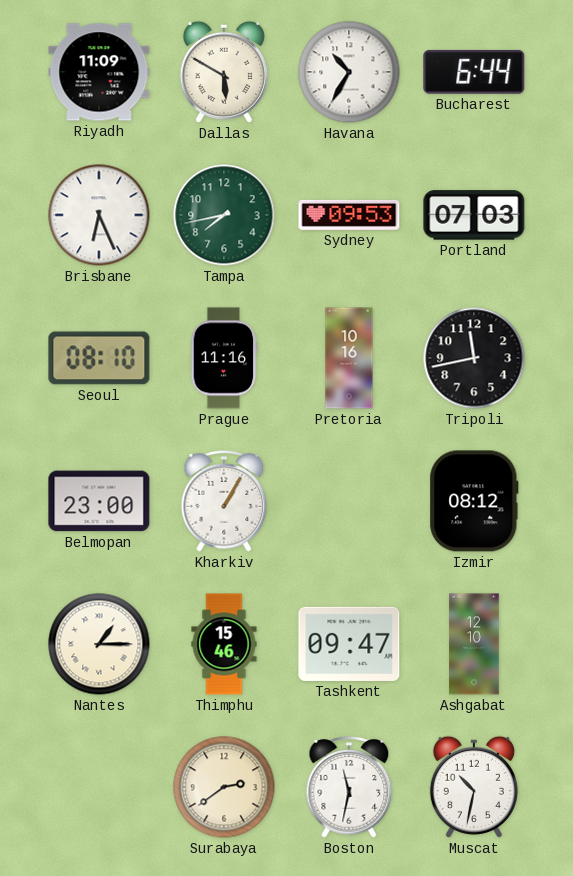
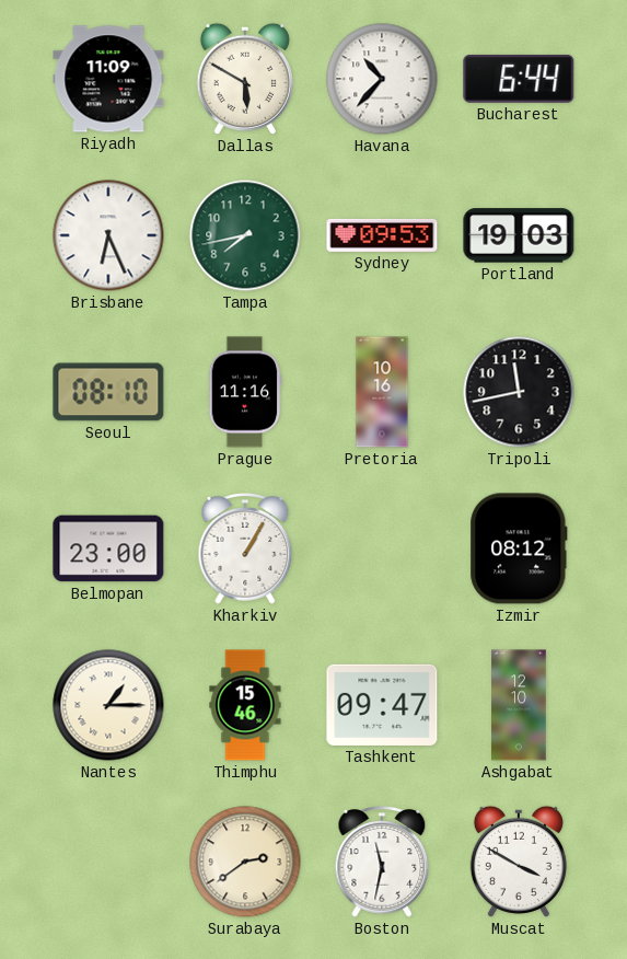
Havana: 10:35 -> 10:37
Portland: 07:03 -> 19:03
Muscat: 10:32 -> 3:50
